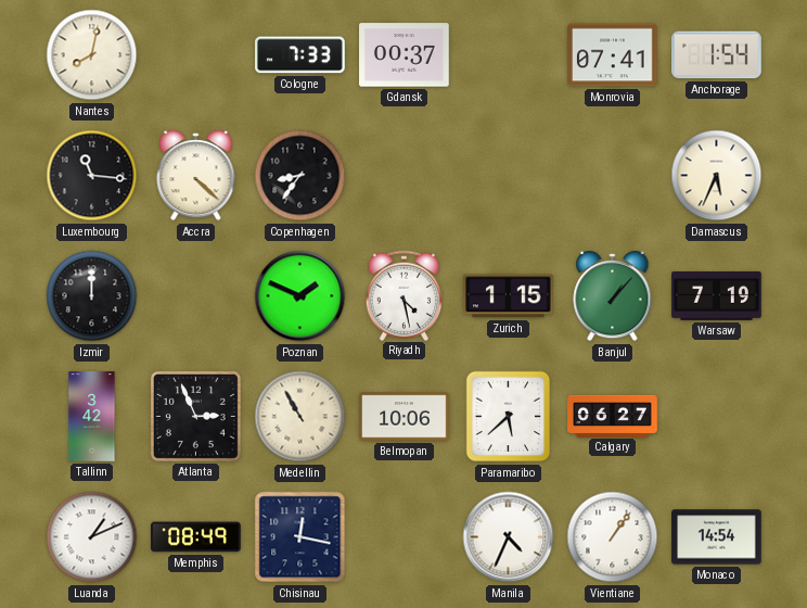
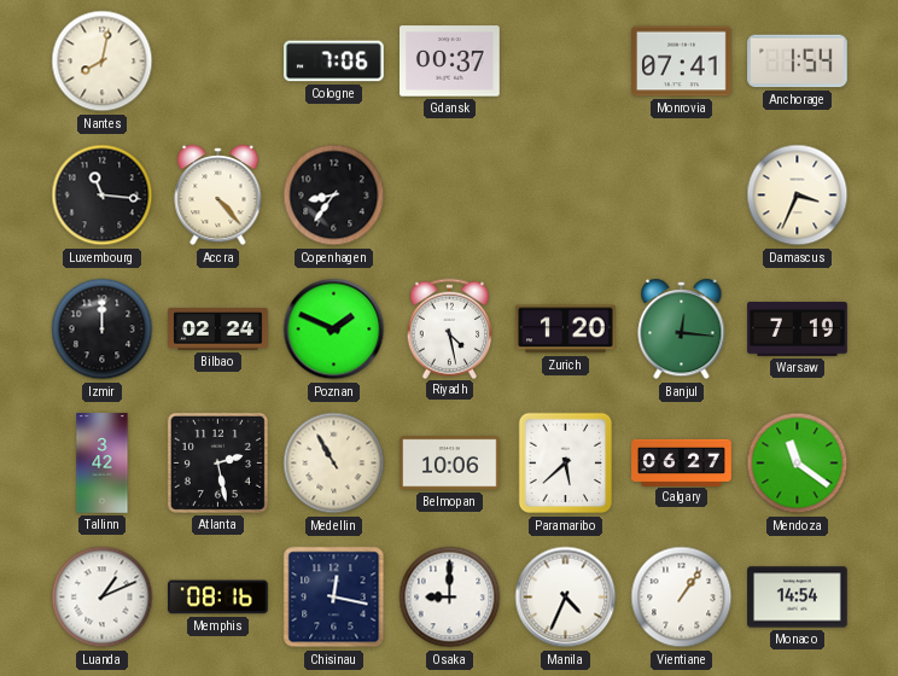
Cologne: 7:33 -> 7:06
Accra: 4:22 -> 4:23
Damascus: 5:34 -> 3:34
Bilbao: none -> 02:24
Zurich: 1:15 -> 1:20
Banjul: 1:07 -> 12:16
Atlanta: 2:56 -> 2:28
Mendoza: none -> 11:21
Memphis: 08:49 -> 08:16
Osaka: none -> 9:00
